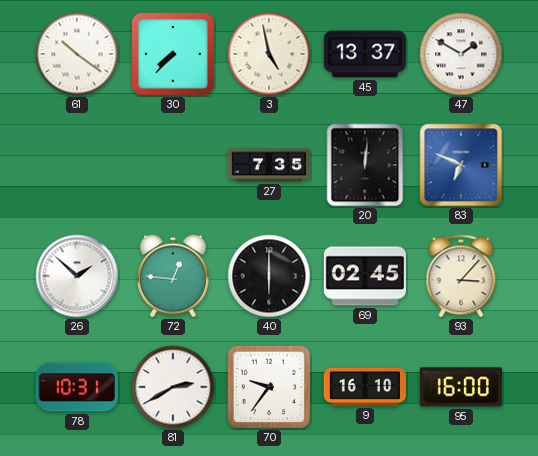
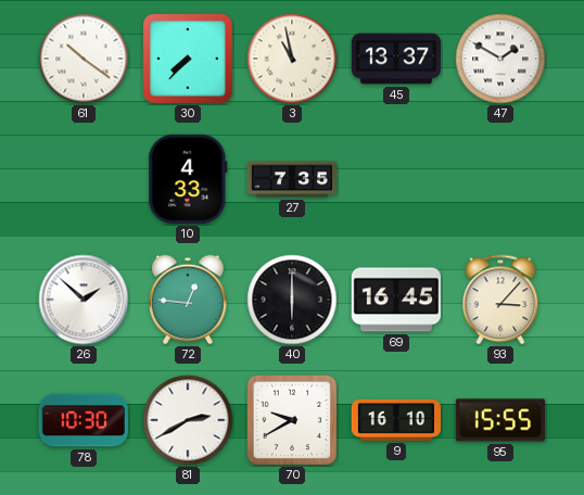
3: 4:58 -> 10:58
10: none -> 4:33
20: 12:01 -> none
83: 6:49 -> none
69: 02:45 -> 16:45
78: 10:31 -> 10:30
70: 9:36 -> 9:40
95: 16:00 -> 15:55
